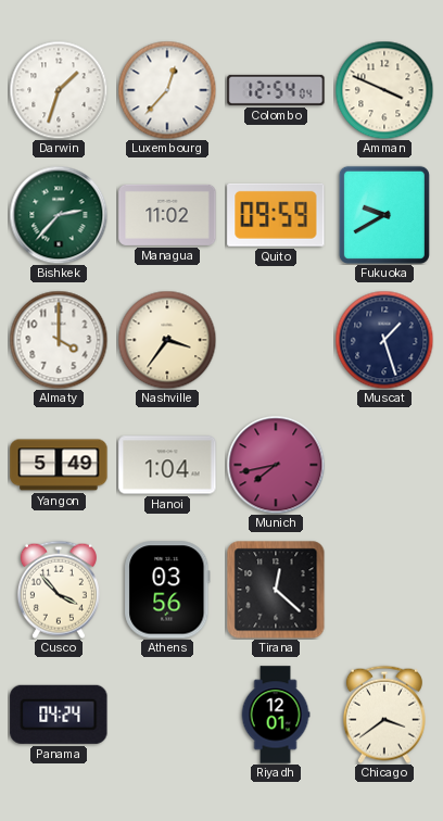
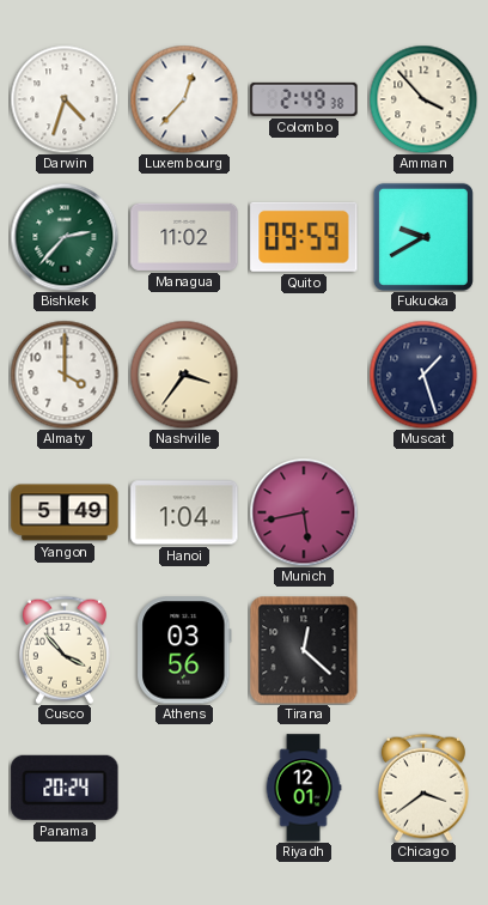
Darwin: 1:33 -> 4:33
Colombo: 12:54 -> 2:49
Amman: 3:49 -> 3:53
Munich: 7:43 -> 5:43
Panama: 04:24 -> 20:24
